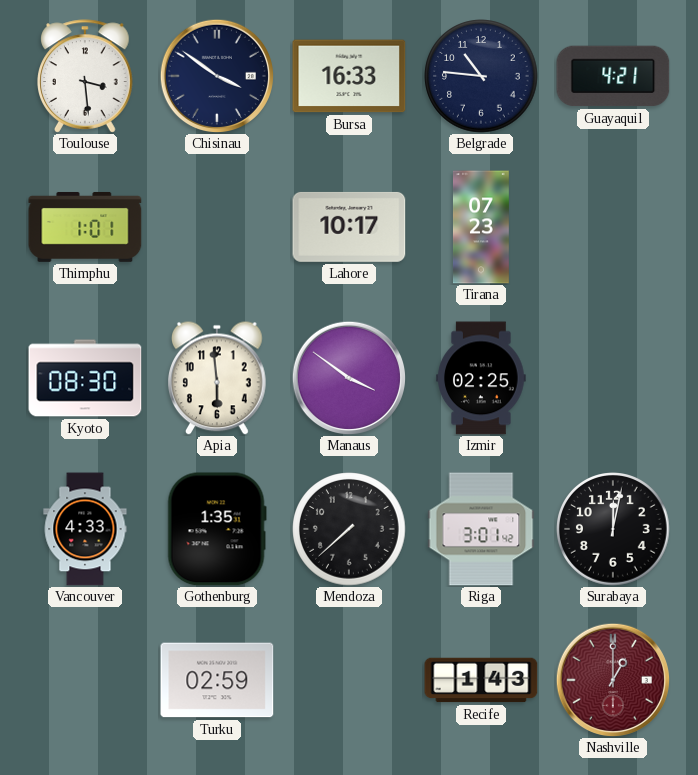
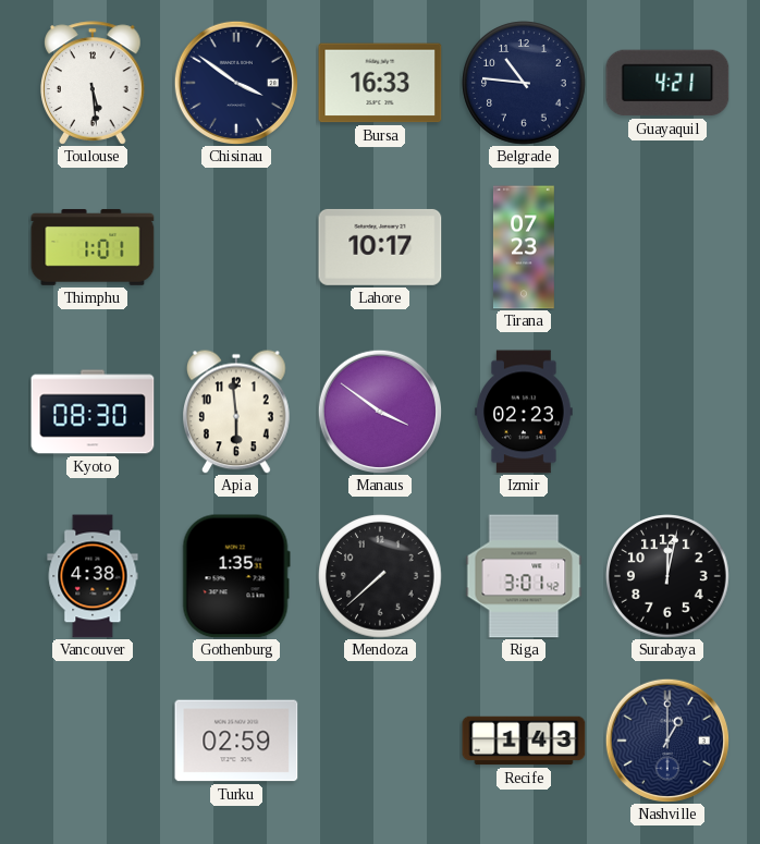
Toulouse: 3:29 -> 5:29
Izmir: 02:25 -> 02:23
Vancouver: 4:33 -> 4:38
Nashville dial: burgundy -> navy
